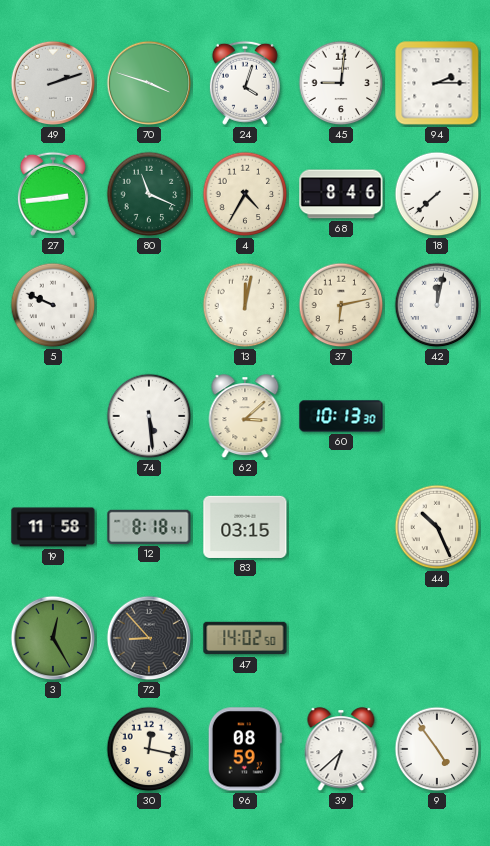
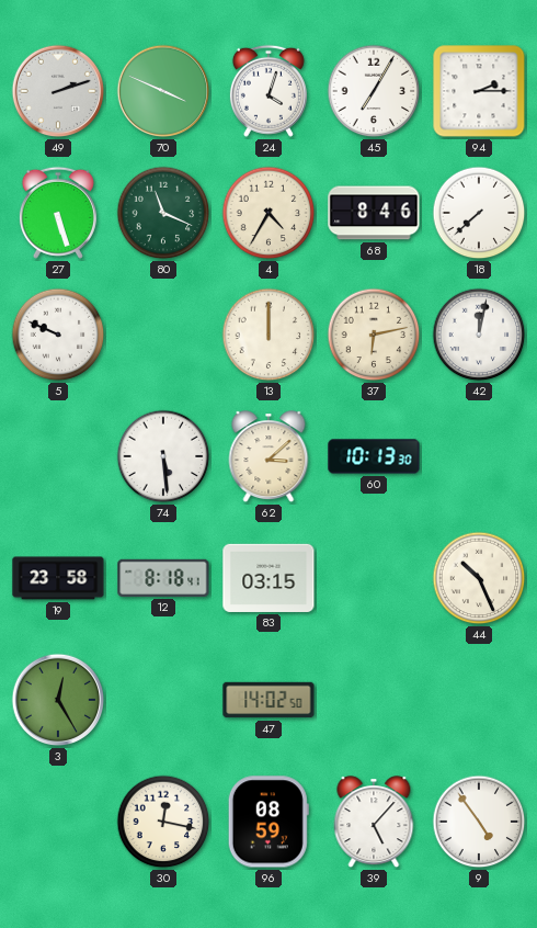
70: 3:48 -> 3:49
45: 9:01 -> 7:05
27: 2:44 -> 5:27
13: 12:02 -> 12:00
19: 11:58 -> 23:58
72: 8:53 -> none
39: 6:38 -> 5:07
